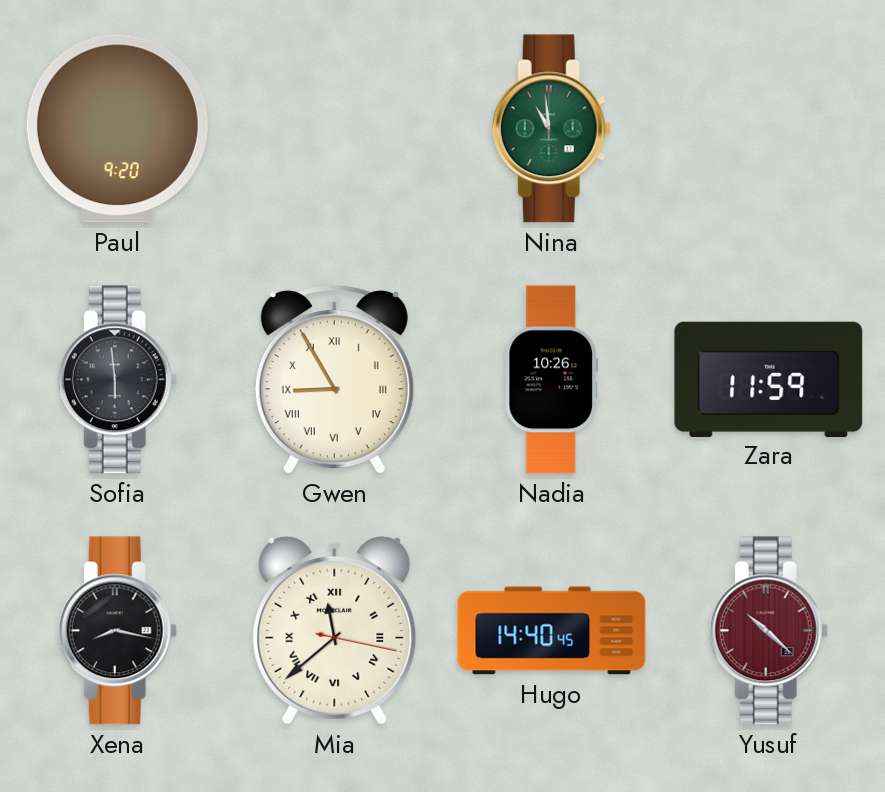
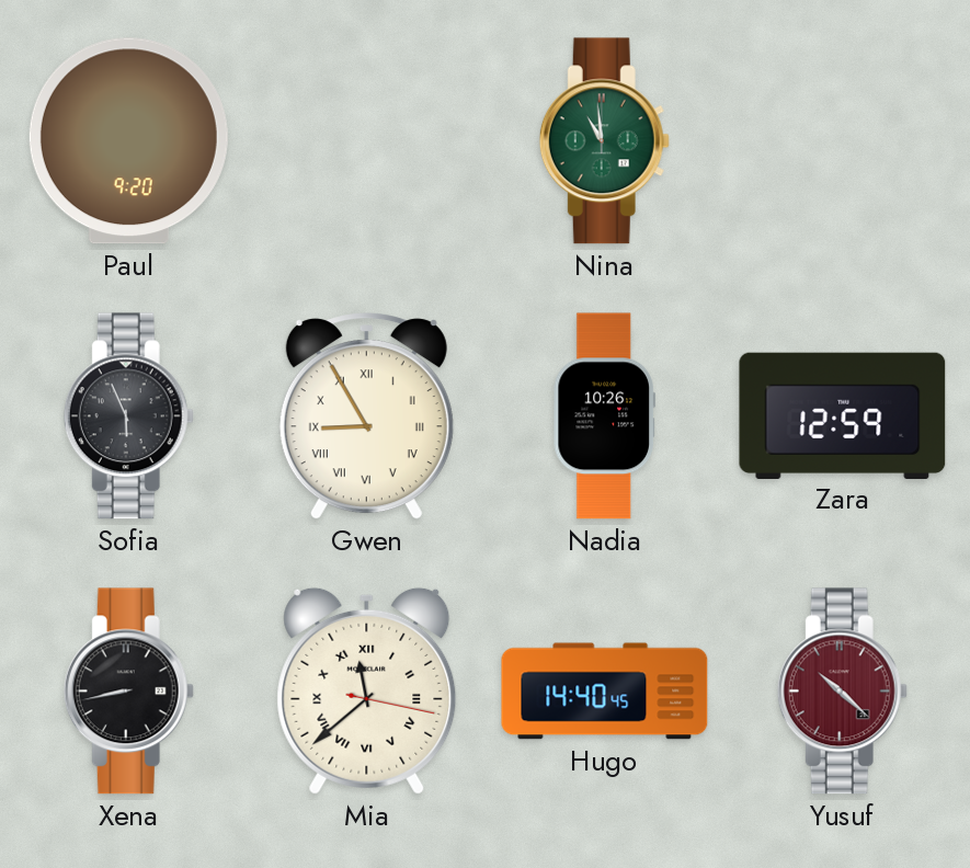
Sofia: 5:59 -> 5:56
Zara: 11:59 -> 12:59
Xena: 8:17 -> 8:43
